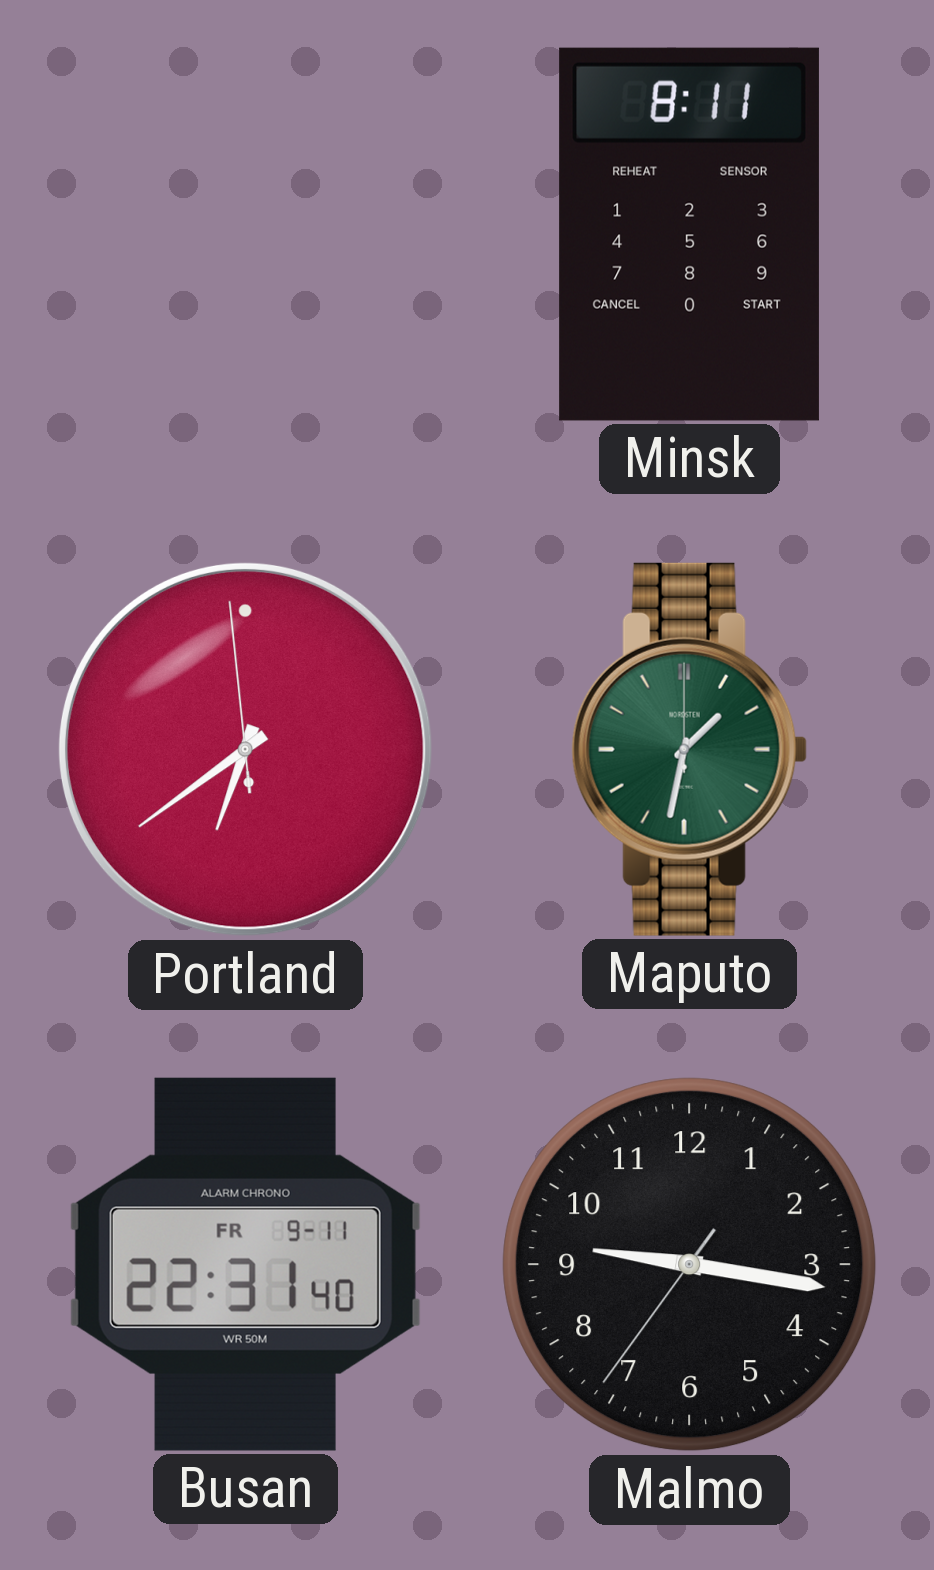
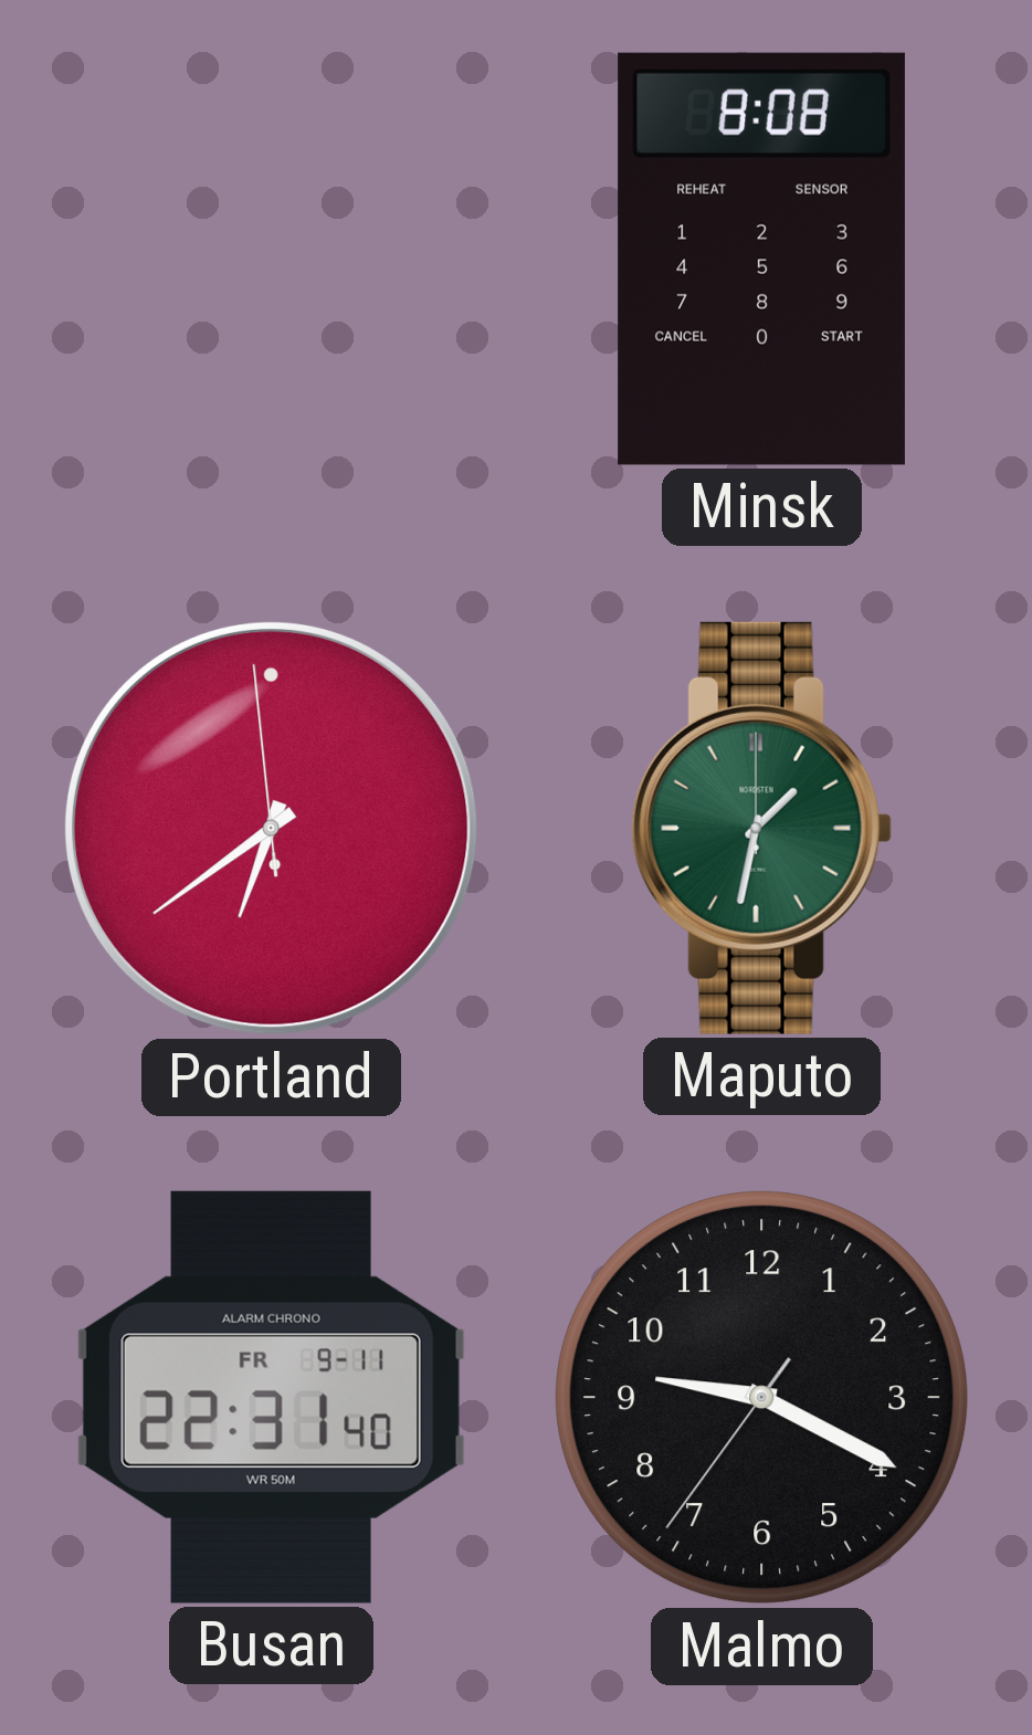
Minsk: 8:11 -> 8:08
Malmo: 9:16 -> 9:19
